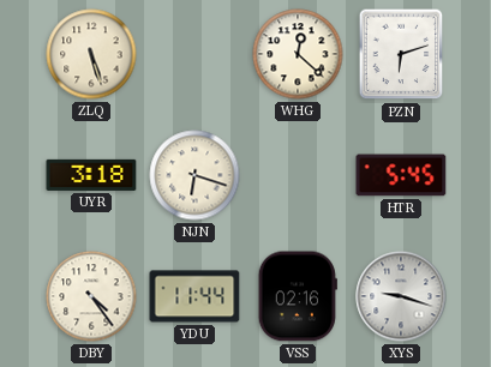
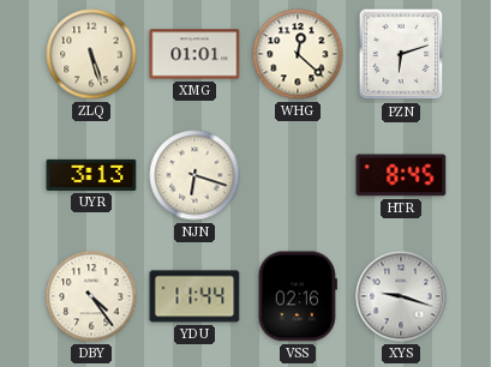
XMG: none -> 01:01
UYR: 3:18 -> 3:13
HTR: 5:45 -> 8:45
